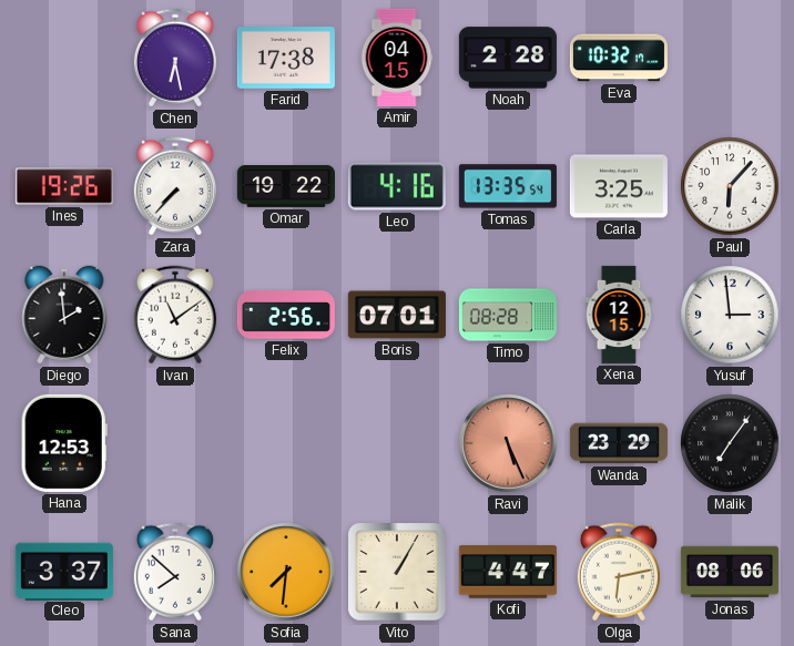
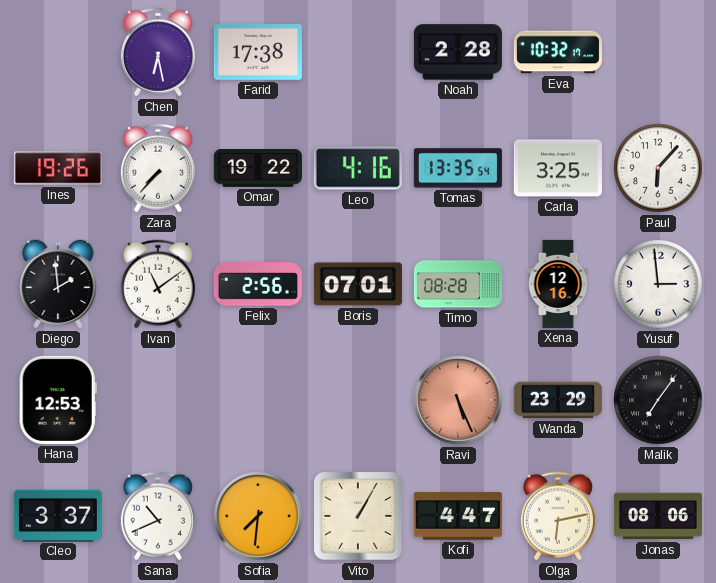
Amir: 04:15 -> none
Xena: 12:15 -> 12:16
Sana: 7:52 -> 10:41
